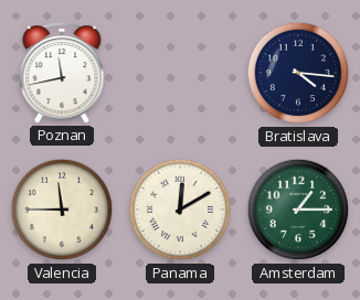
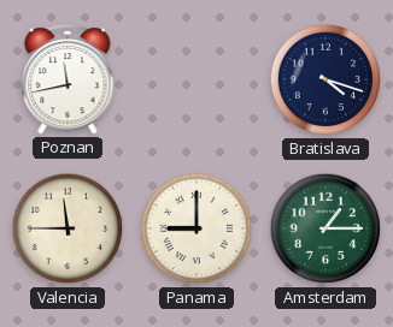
Bratislava: 4:16 -> 4:18
Panama: 12:10 -> 9:00
